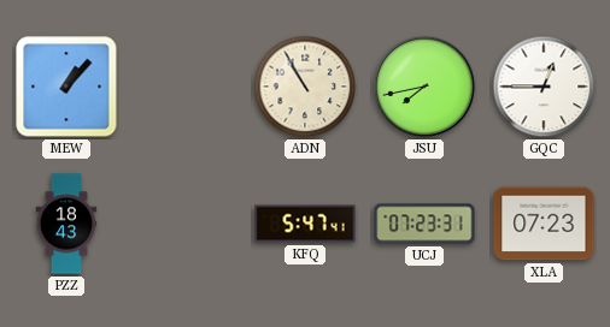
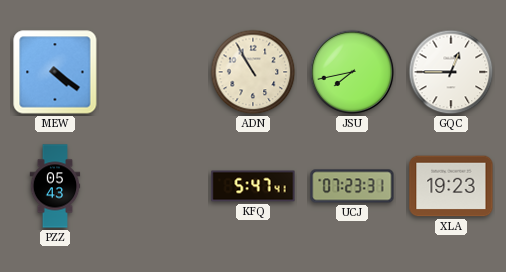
MEW: 1:07 -> 4:21
PZZ: 18:43 -> 05:43
XLA: 07:23 -> 19:23
